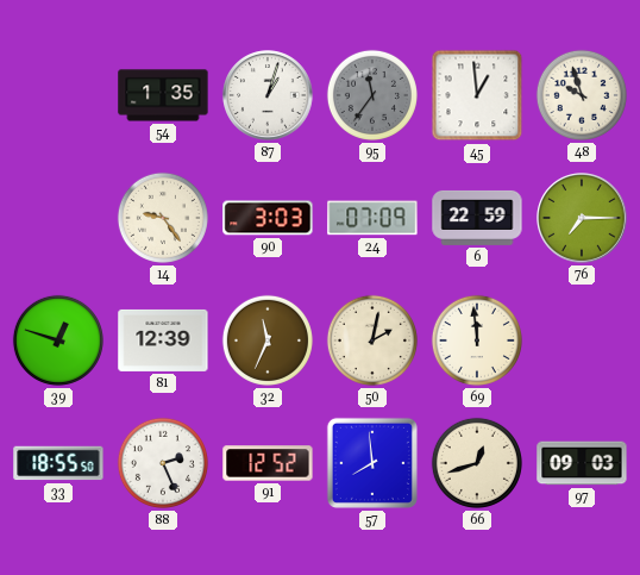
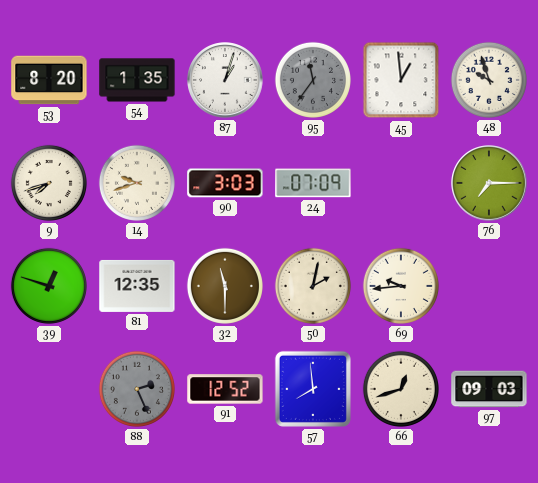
53: none -> 8:20
9: none -> 7:42
14: 9:24 -> 9:42
6: 22:59 -> none
81: 12:39 -> 12:35
32: 11:34 -> 11:30
69: 11:59 -> 9:44
33: 18:55 -> none
88 dial: white -> grey
